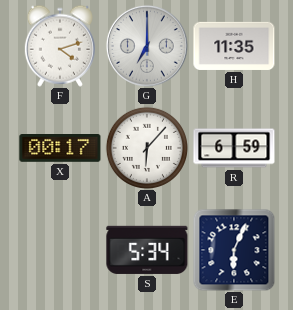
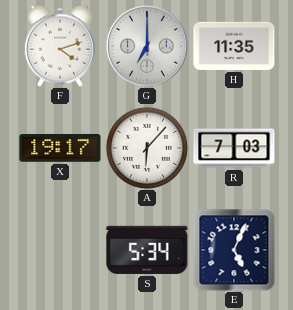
X: 00:17 -> 19:17
R: 6:59 -> 7:03
E: 6:04 -> 5:04
